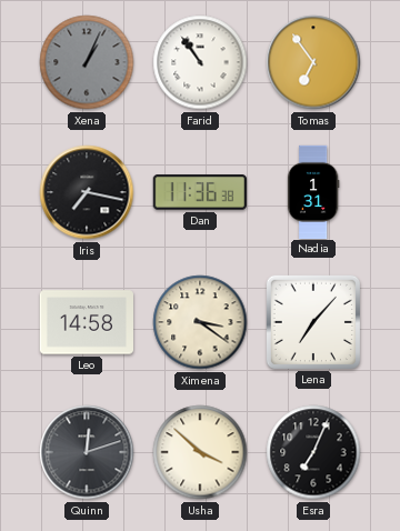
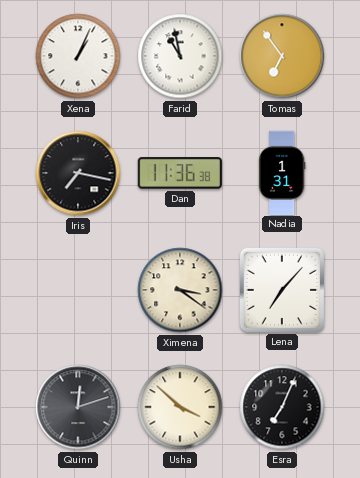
Xena dial: grey -> white
Farid: 10:54 -> 10:58
Leo: 14:58 -> none
